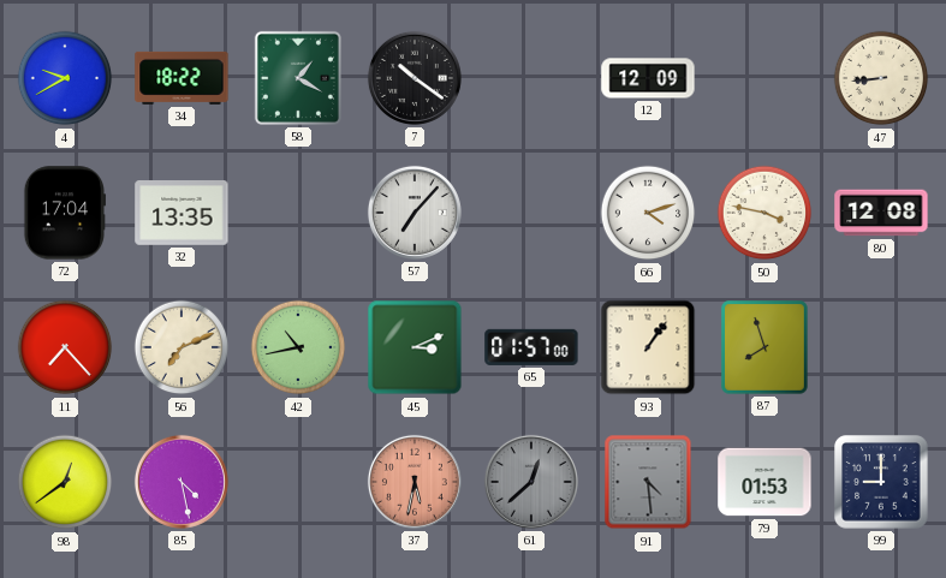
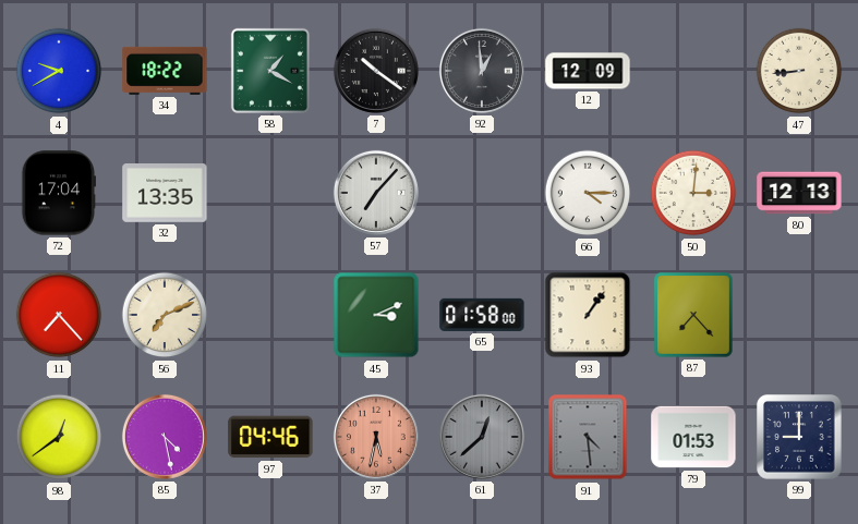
92: none -> 12:59
66: 4:12 -> 4:15
50: 3:47 -> 3:01
80: 12:08 -> 12:13
42: 10:43 -> none
65: 01:57 -> 01:58
87: 7:57 -> 7:23
97: none -> 04:46
